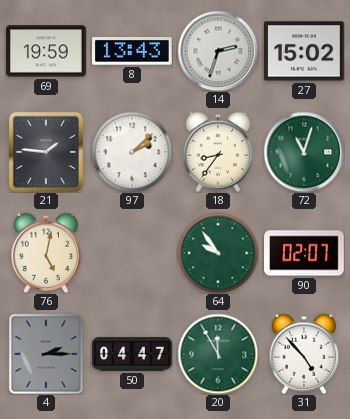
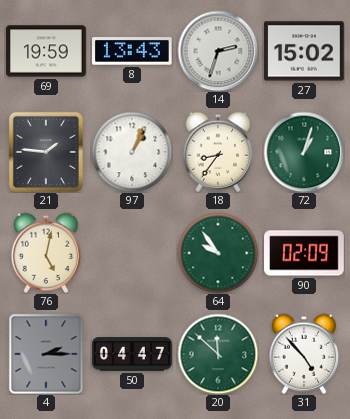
97: 2:08 -> 1:04
72: 11:03 -> 1:03
90: 02:07 -> 02:09
20: 11:55 -> 11:52
